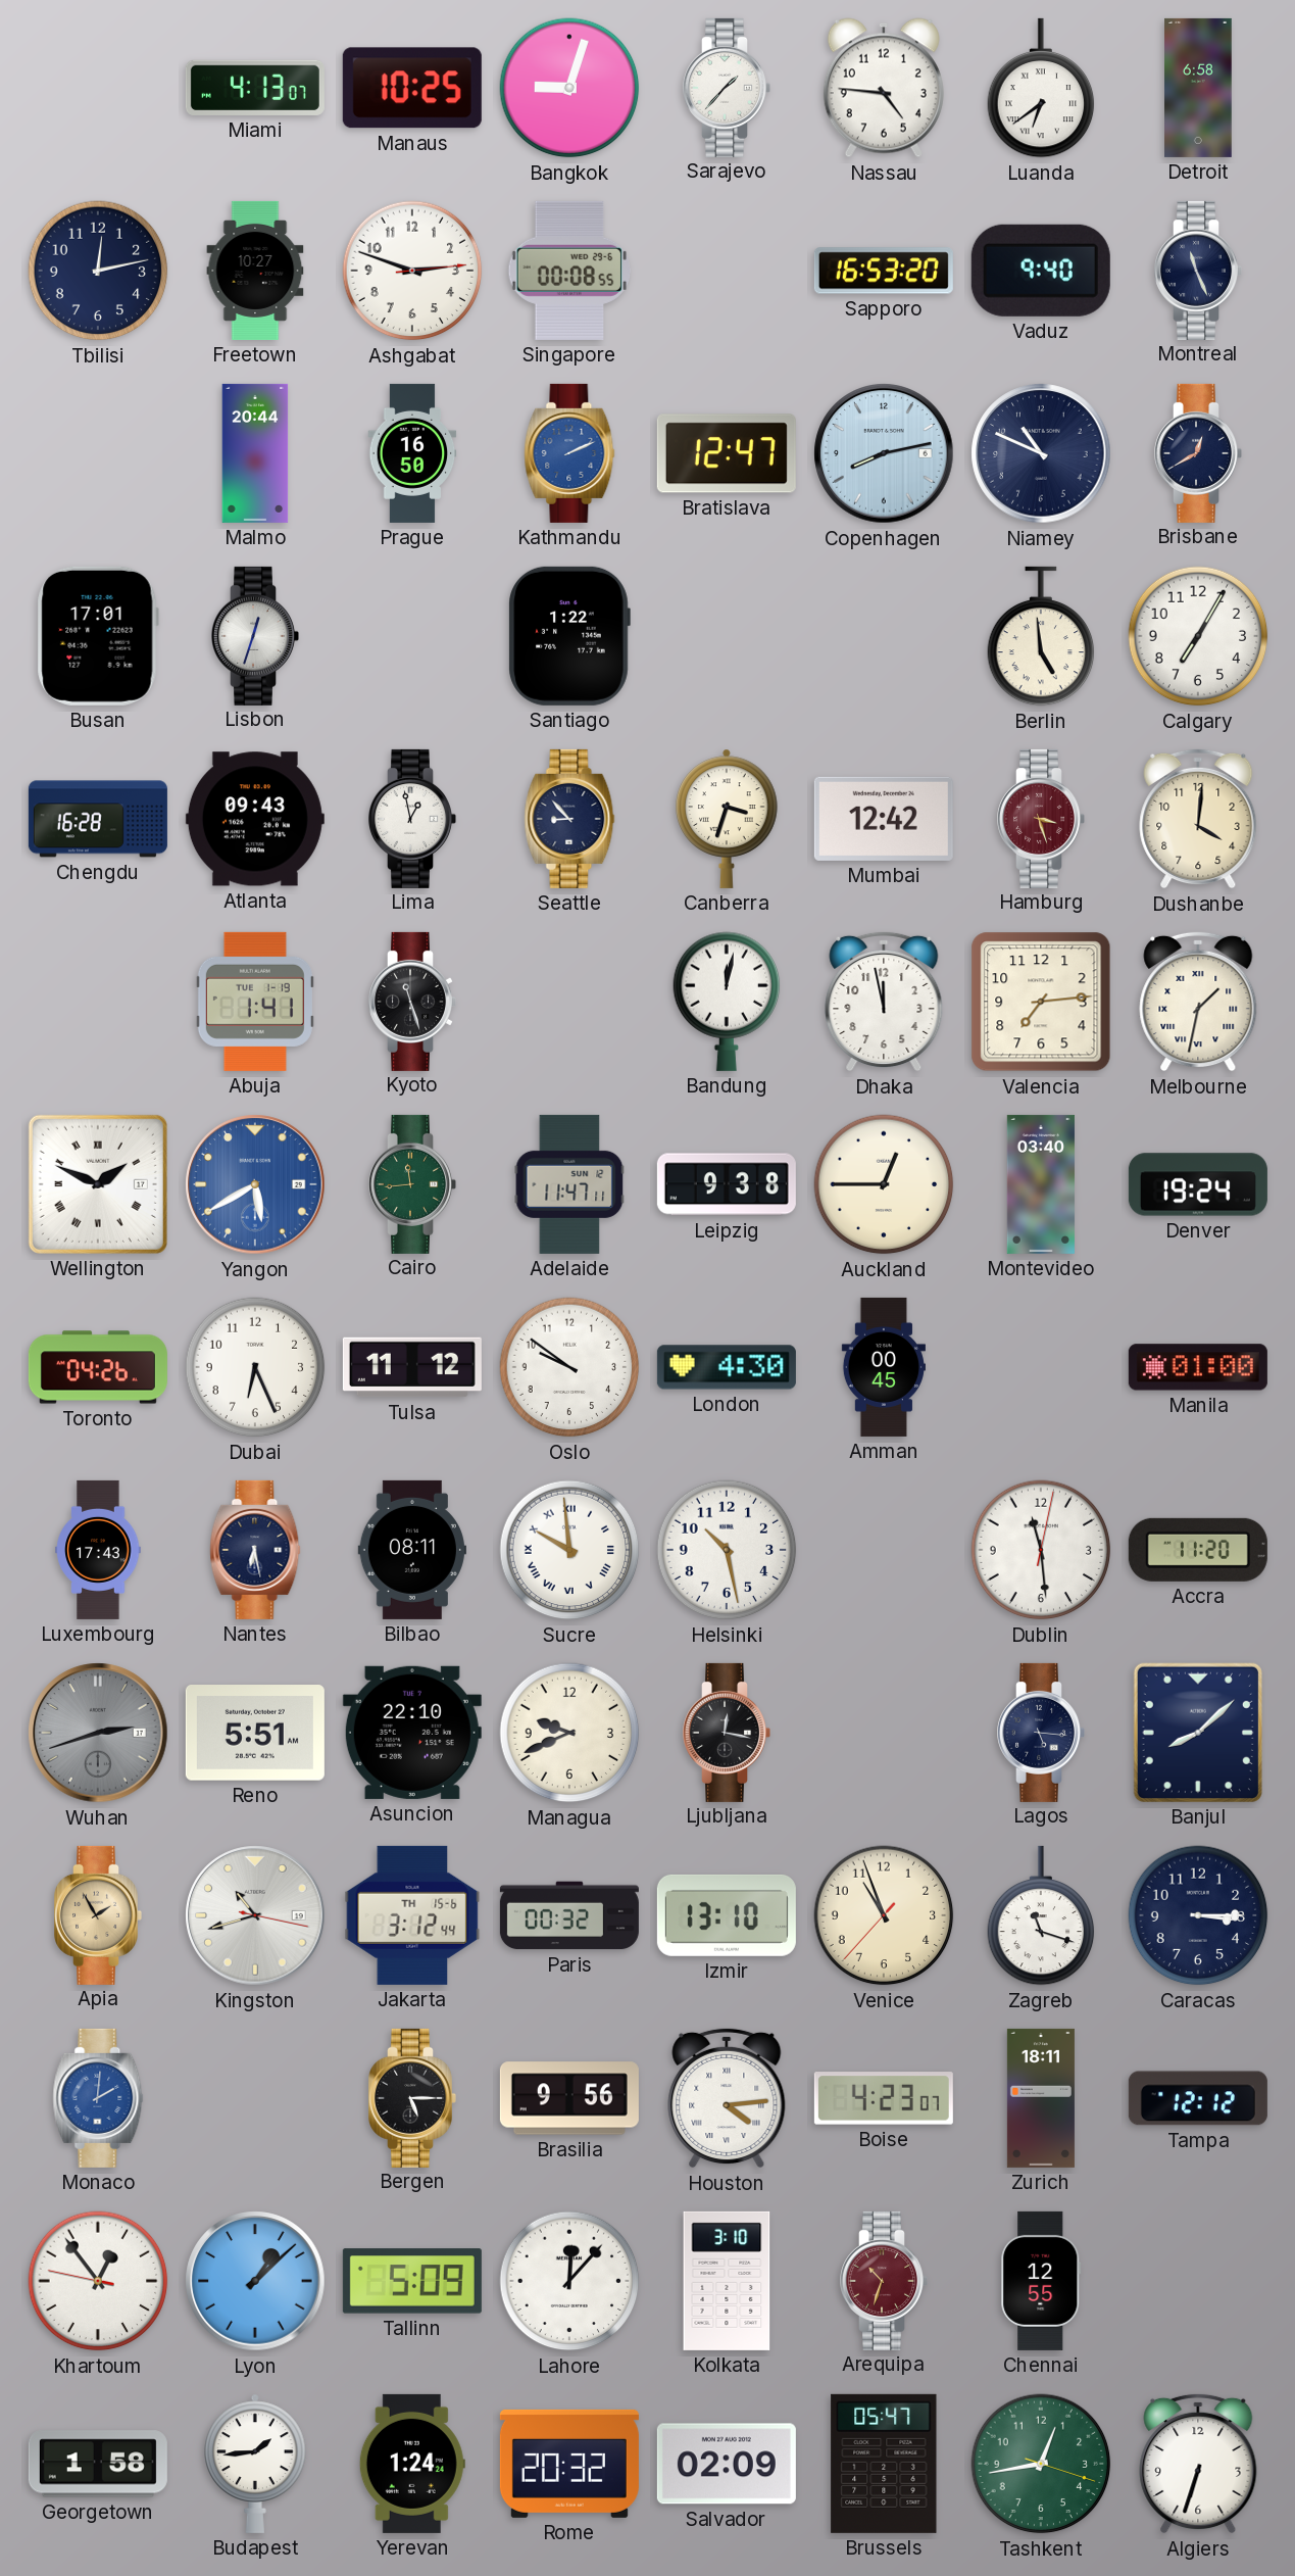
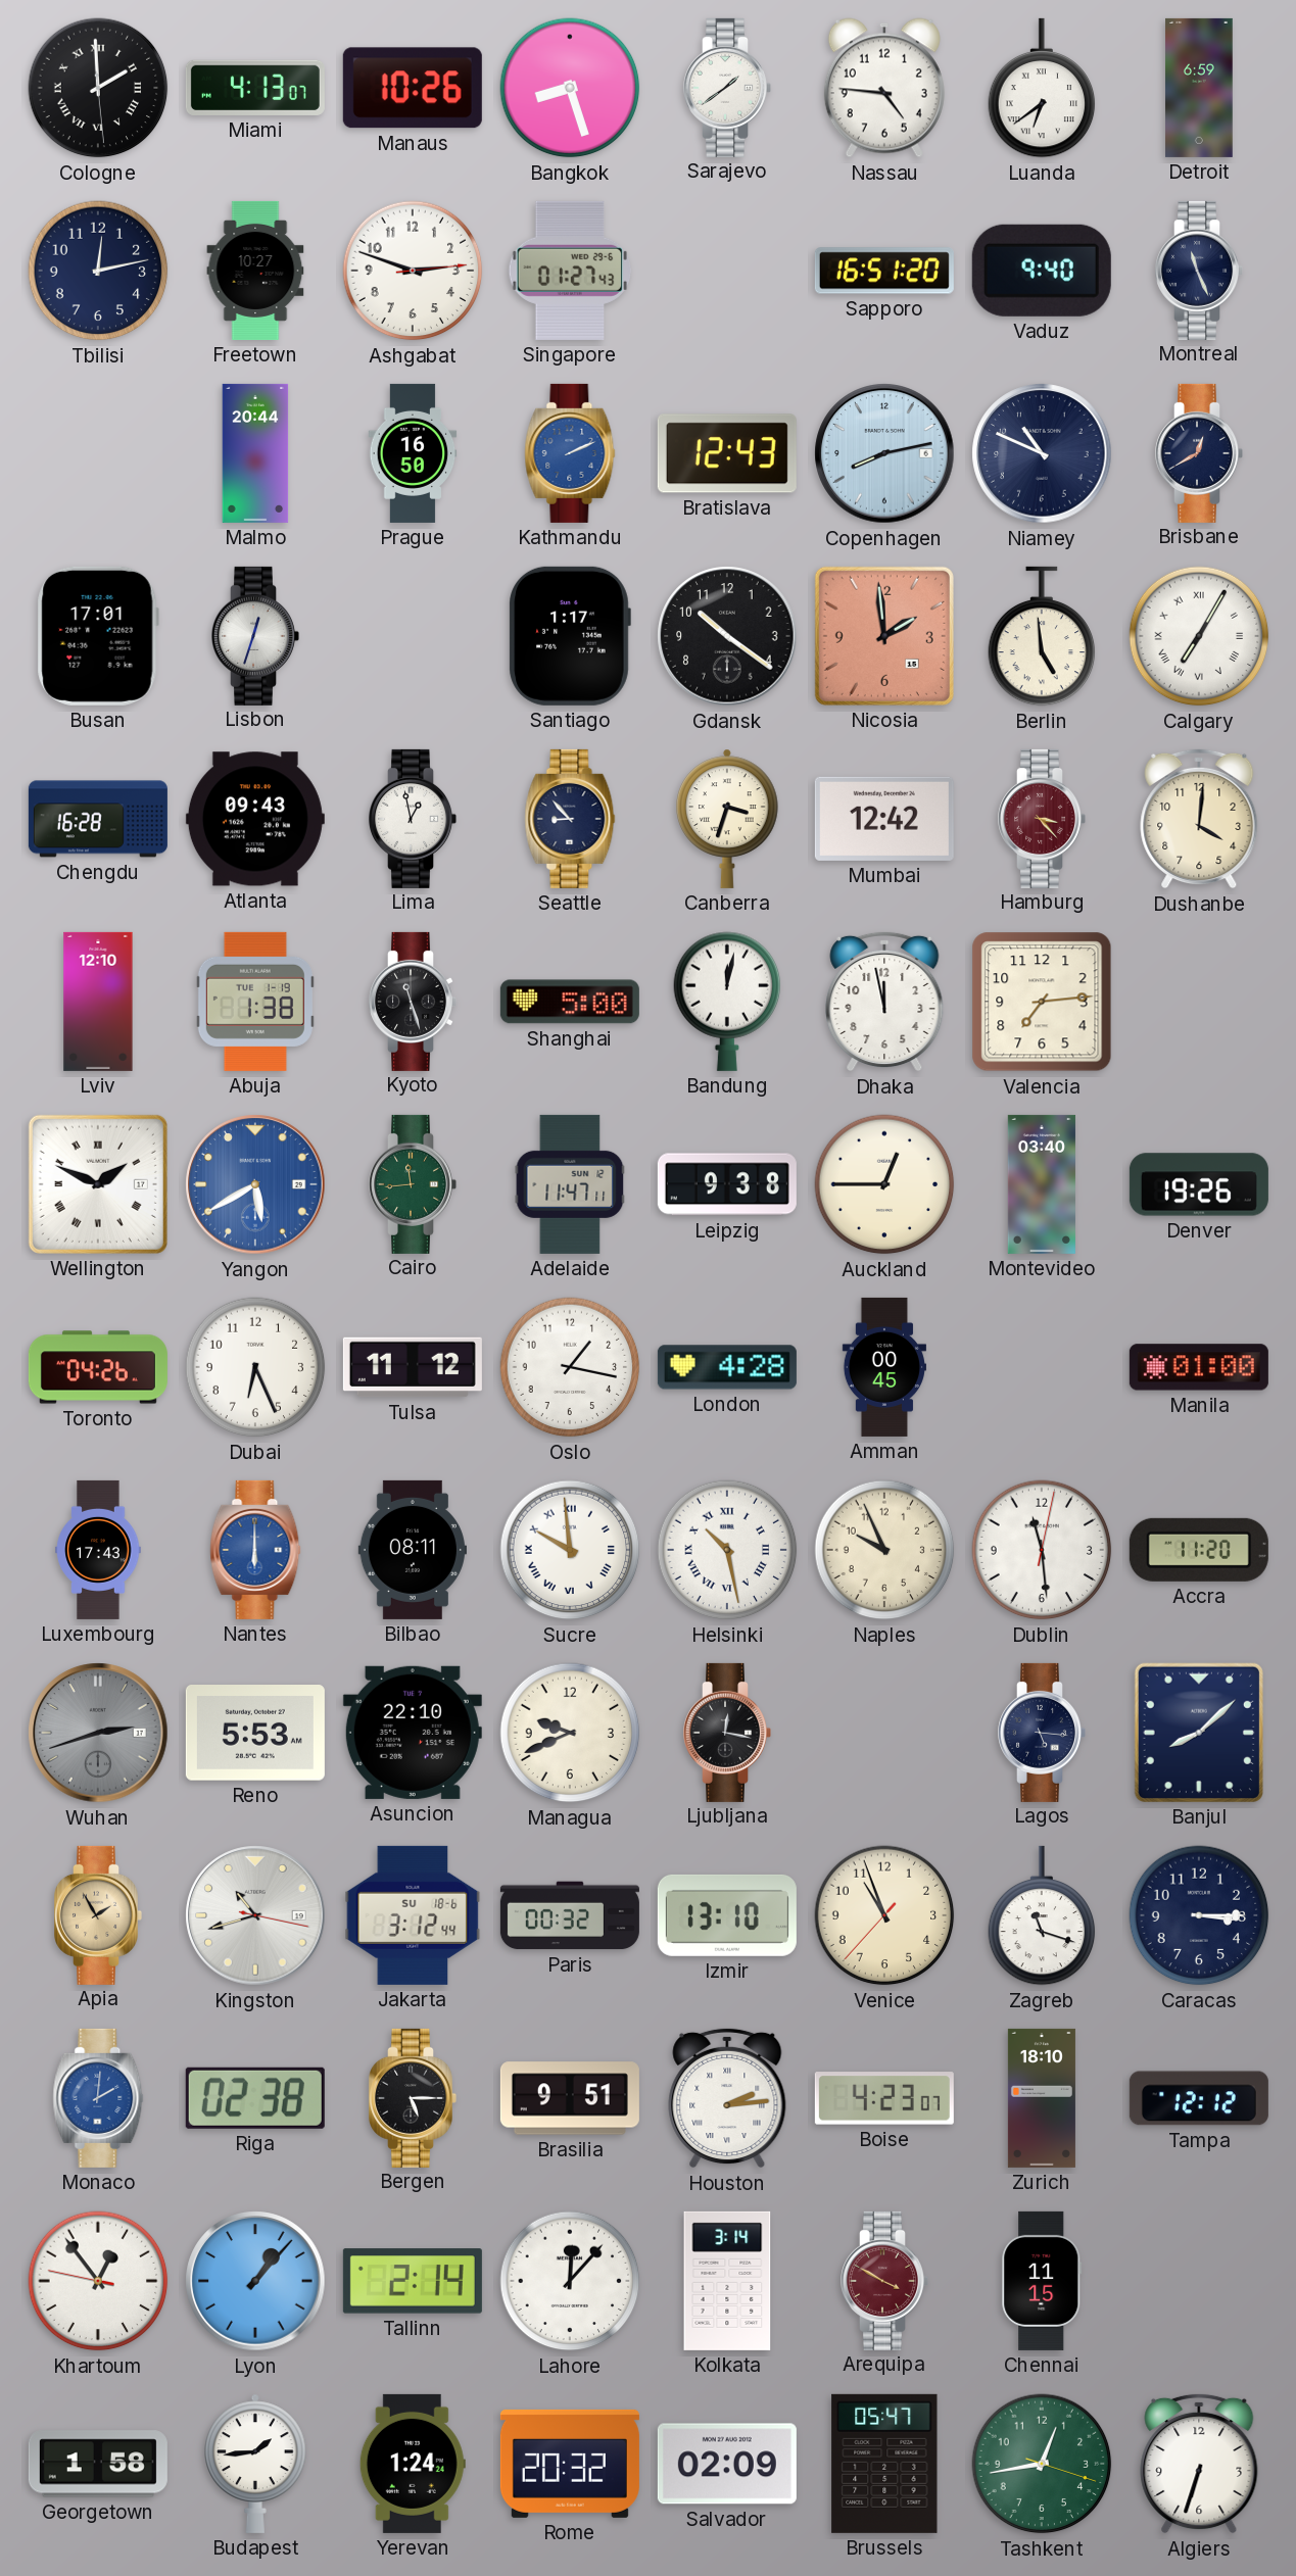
Cologne: none -> 1:59
Manaus: 10:25 -> 10:26
Bangkok: 9:03 -> 8:27
Sarajevo: 1:37 -> 1:39
Detroit: 6:58 -> 6:59
Singapore: 00:08 -> 01:27
Sapporo: 16:53 -> 16:51
Bratislava: 12:47 -> 12:43
Santiago: 1:22 -> 1:17
Gdansk: none -> 10:21
Nicosia: none -> 1:59
Calgary numerals: Arabic -> Roman
Hamburg: 3:27 -> 3:23
Lviv: none -> 12:10
Abuja: 1:41 -> 1:38
Shanghai: none -> 5:00
Melbourne: 1:32 -> none
Denver: 19:24 -> 19:26
Oslo: 9:51 -> 1:17
London: 4:30 -> 4:28
Nantes: 6:28 -> 6:00
Nantes dial: navy -> blue
Helsinki numerals: Arabic -> Roman
Naples: none -> 9:56
Reno: 5:51 -> 5:53
Jakarta date: TH 15-6 -> SU 18-6
Riga: none -> 02:38
Brasilia: 9:56 -> 9:51
Houston: 4:14 -> 2:14
Zurich: 18:11 -> 18:10
Lyon: 1:08 -> 1:07
Tallinn: 5:09 -> 2:14
Kolkata: 3:10 -> 3:14
Arequipa: 10:33 -> 3:50
Chennai: 12:55 -> 11:15
